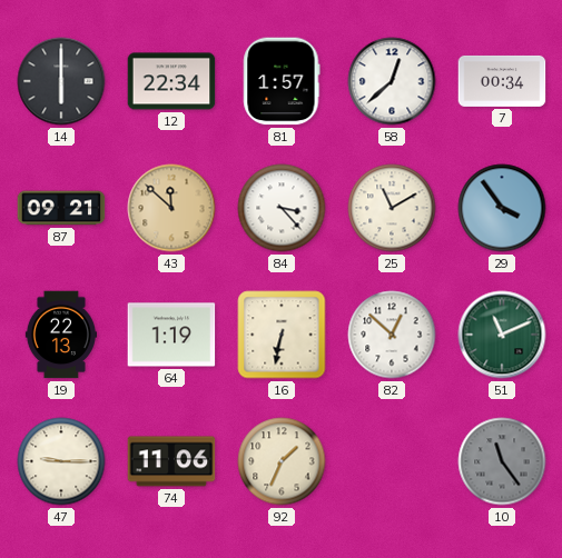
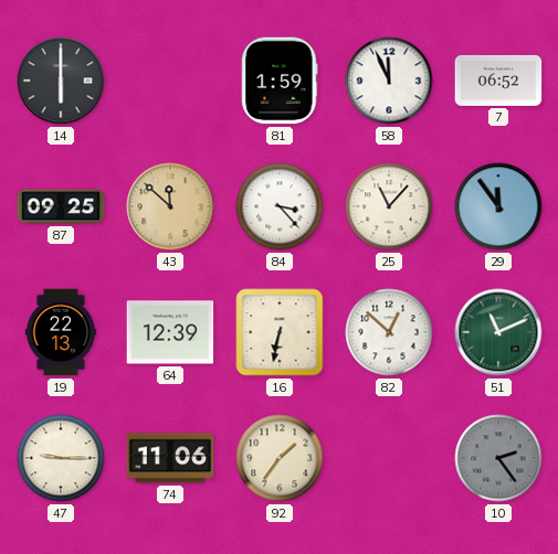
12: 22:34 -> none
81: 1:57 -> 1:59
58: 12:38 -> 11:56
7: 00:34 -> 06:52
87: 09:21 -> 09:25
25: 11:10 -> 11:07
29: 3:54 -> 11:54
64: 1:19 -> 12:39
92: 1:34 -> 1:36
10: 11:24 -> 2:24
